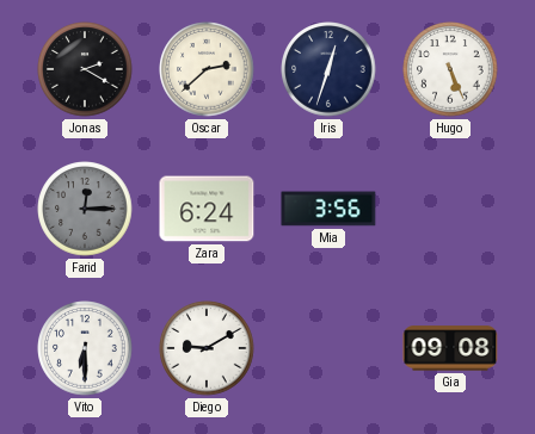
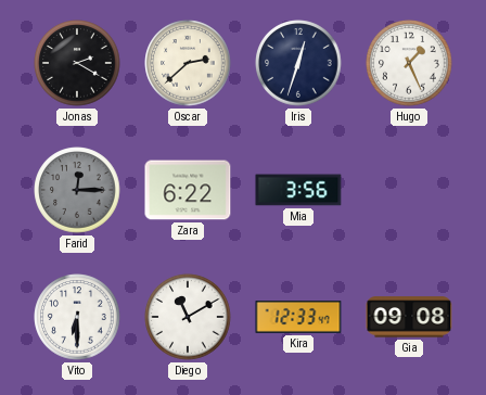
Hugo: 5:26 -> 1:26
Zara: 6:24 -> 6:22
Diego: 9:10 -> 11:10
Kira: none -> 12:33
